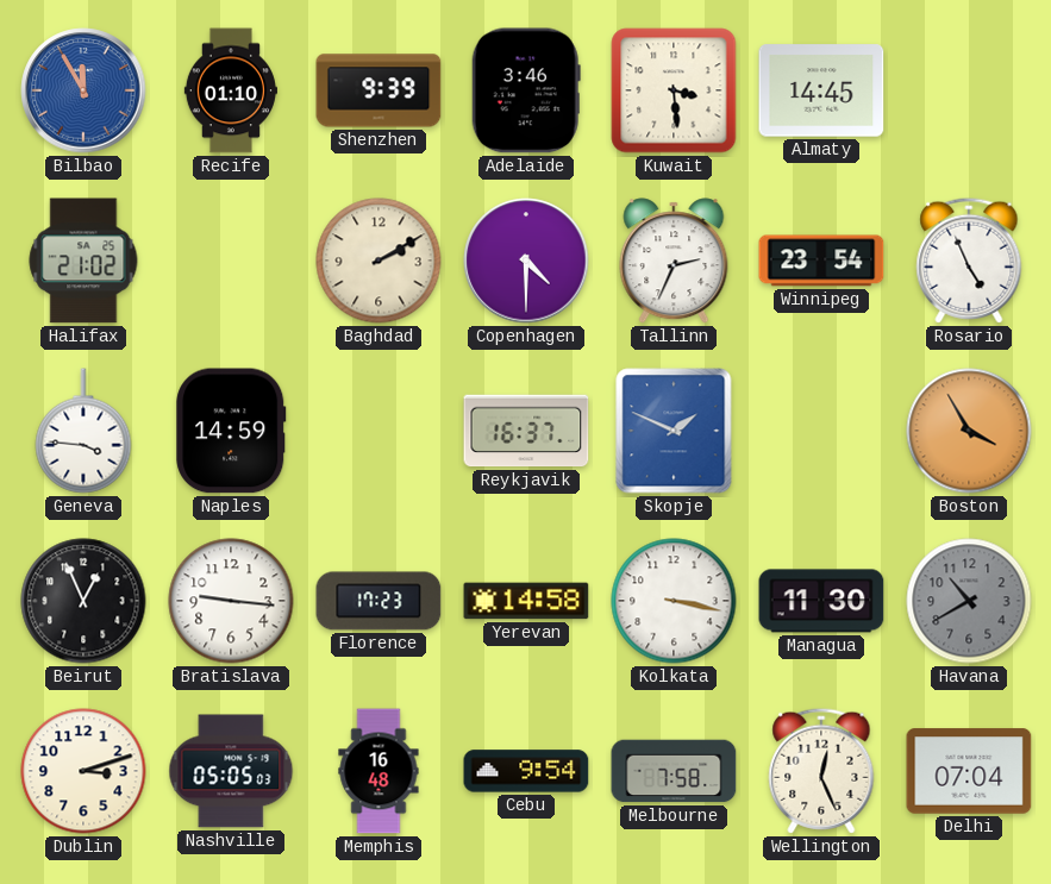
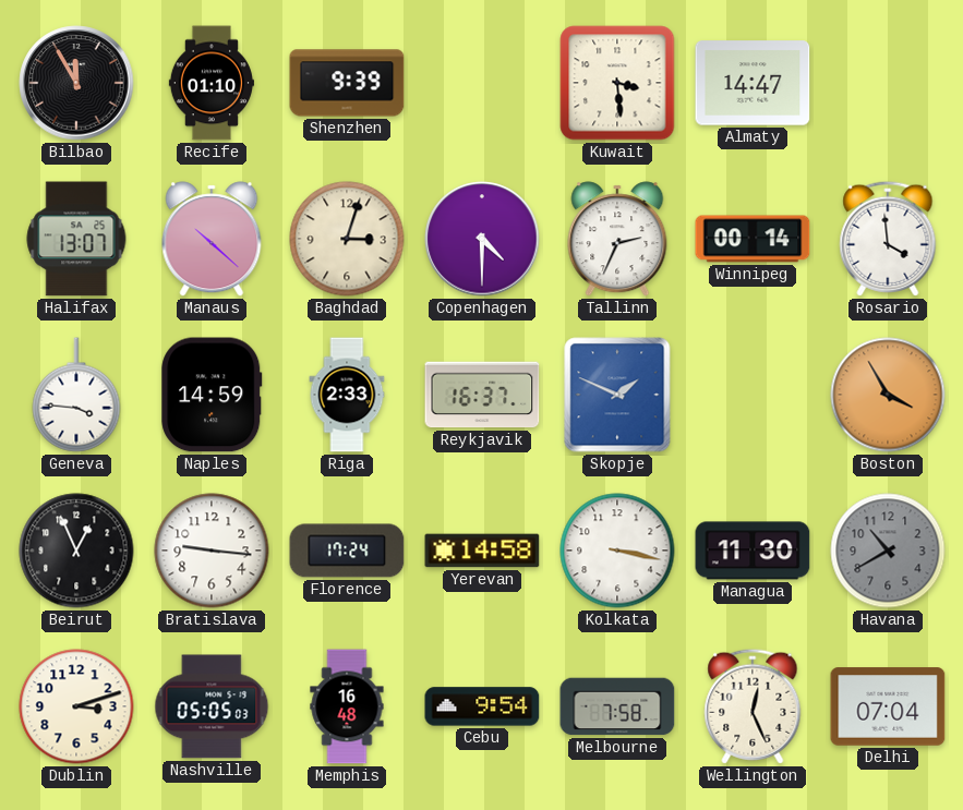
Bilbao dial: blue -> black
Adelaide: 3:46 -> none
Almaty: 14:45 -> 14:47
Halifax: 21:02 -> 13:07
Manaus: none -> 10:22
Baghdad: 2:10 -> 3:03
Winnipeg: 23:54 -> 00:14
Rosario: 4:56 -> 3:59
Riga: none -> 2:33
Florence: 17:23 -> 17:24
